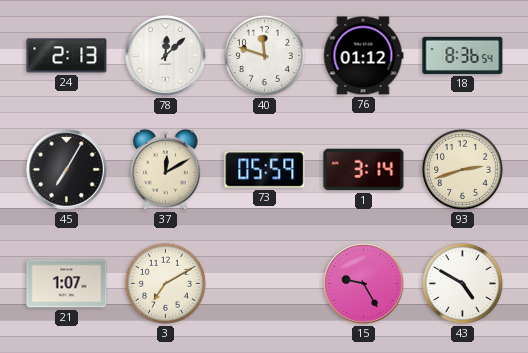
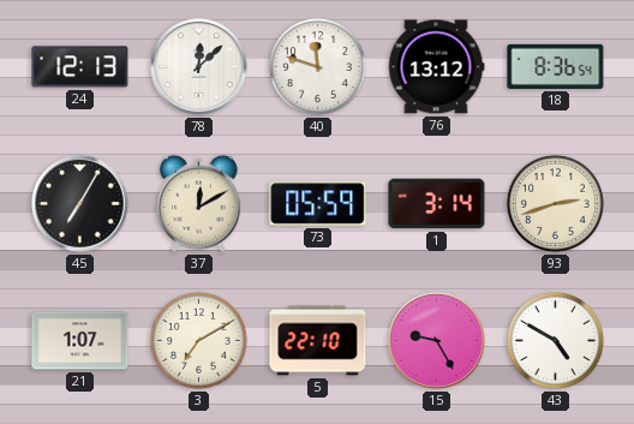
24: 2:13 -> 12:13
76: 01:12 -> 13:12
5: none -> 22:10
